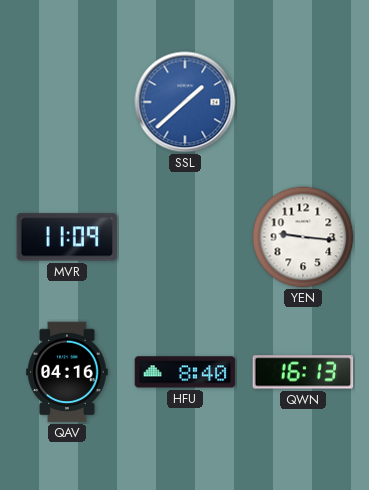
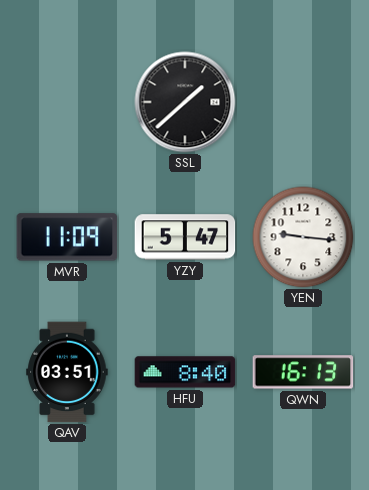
SSL dial: blue -> black
YZY: none -> 5:47
QAV: 04:16 -> 03:51
